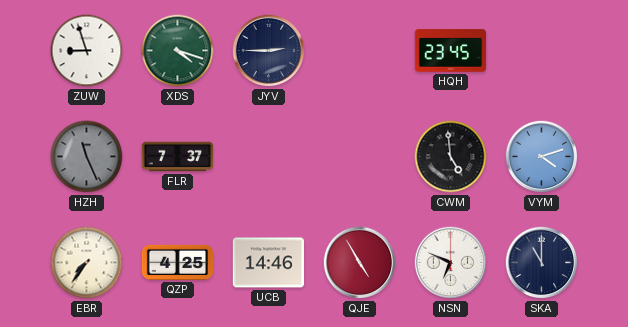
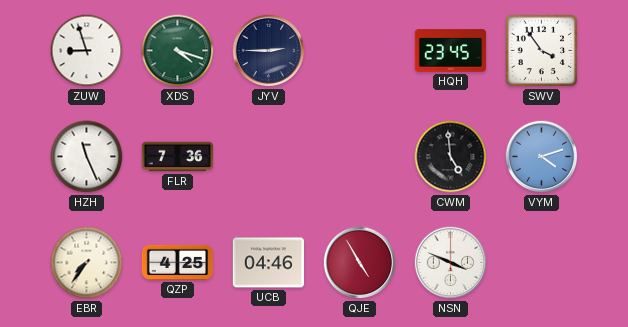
SWV: none -> 3:54
HZH dial: grey -> white
FLR: 7:37 -> 7:36
UCB: 14:46 -> 04:46
NSN: 6:49 -> 3:49
SKA: 11:00 -> none
